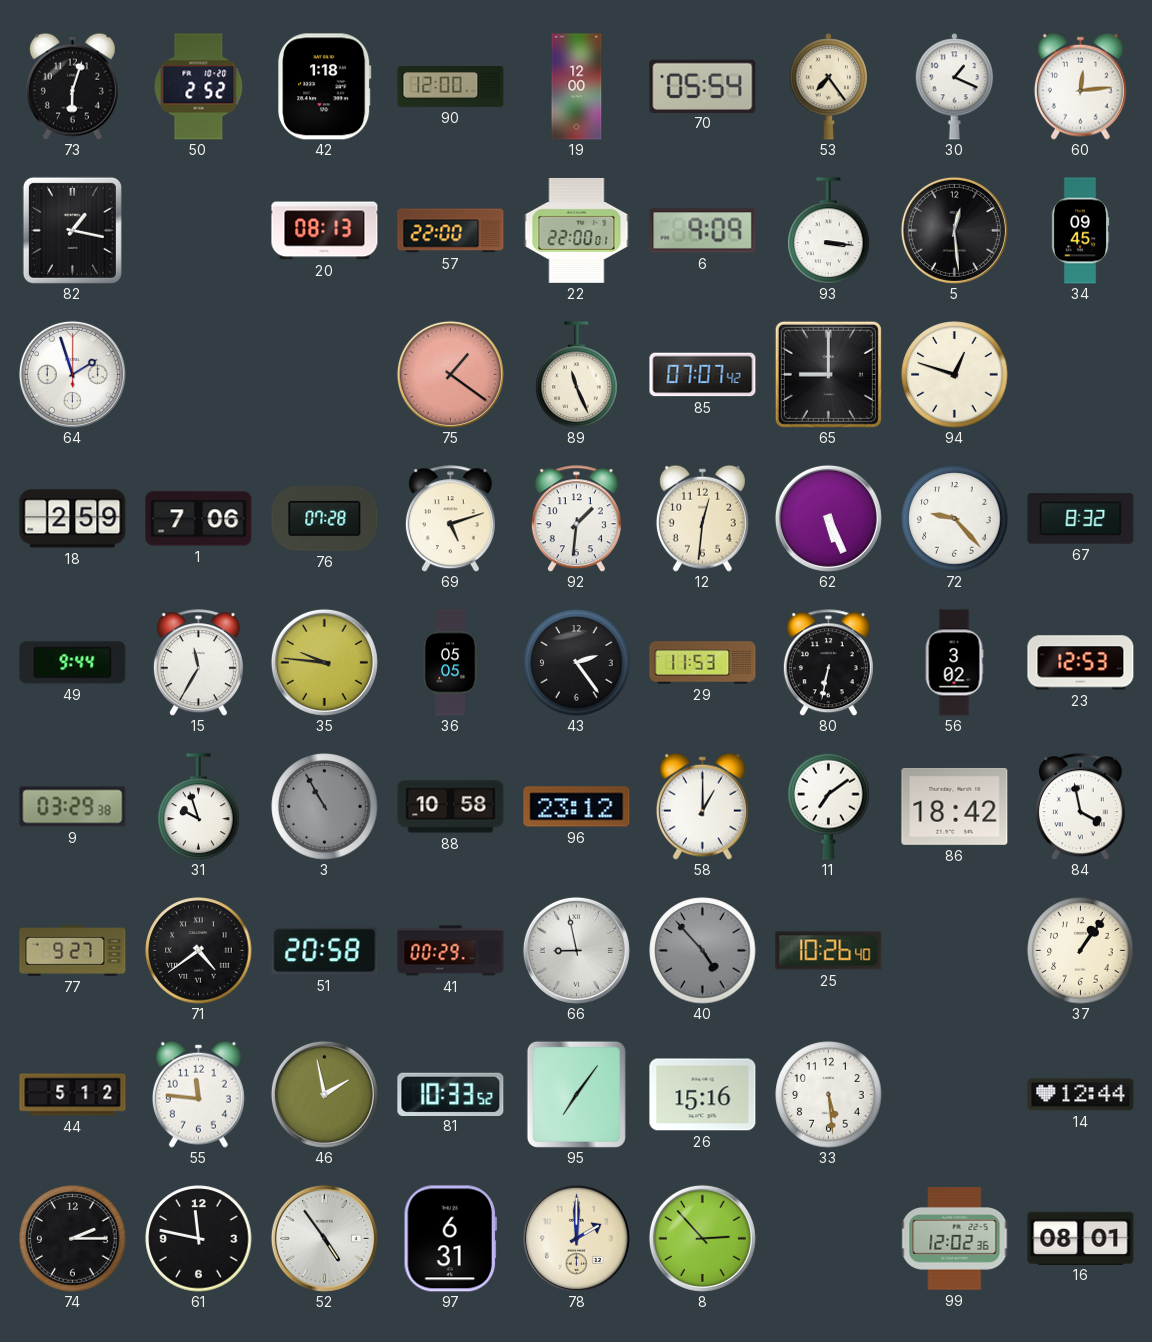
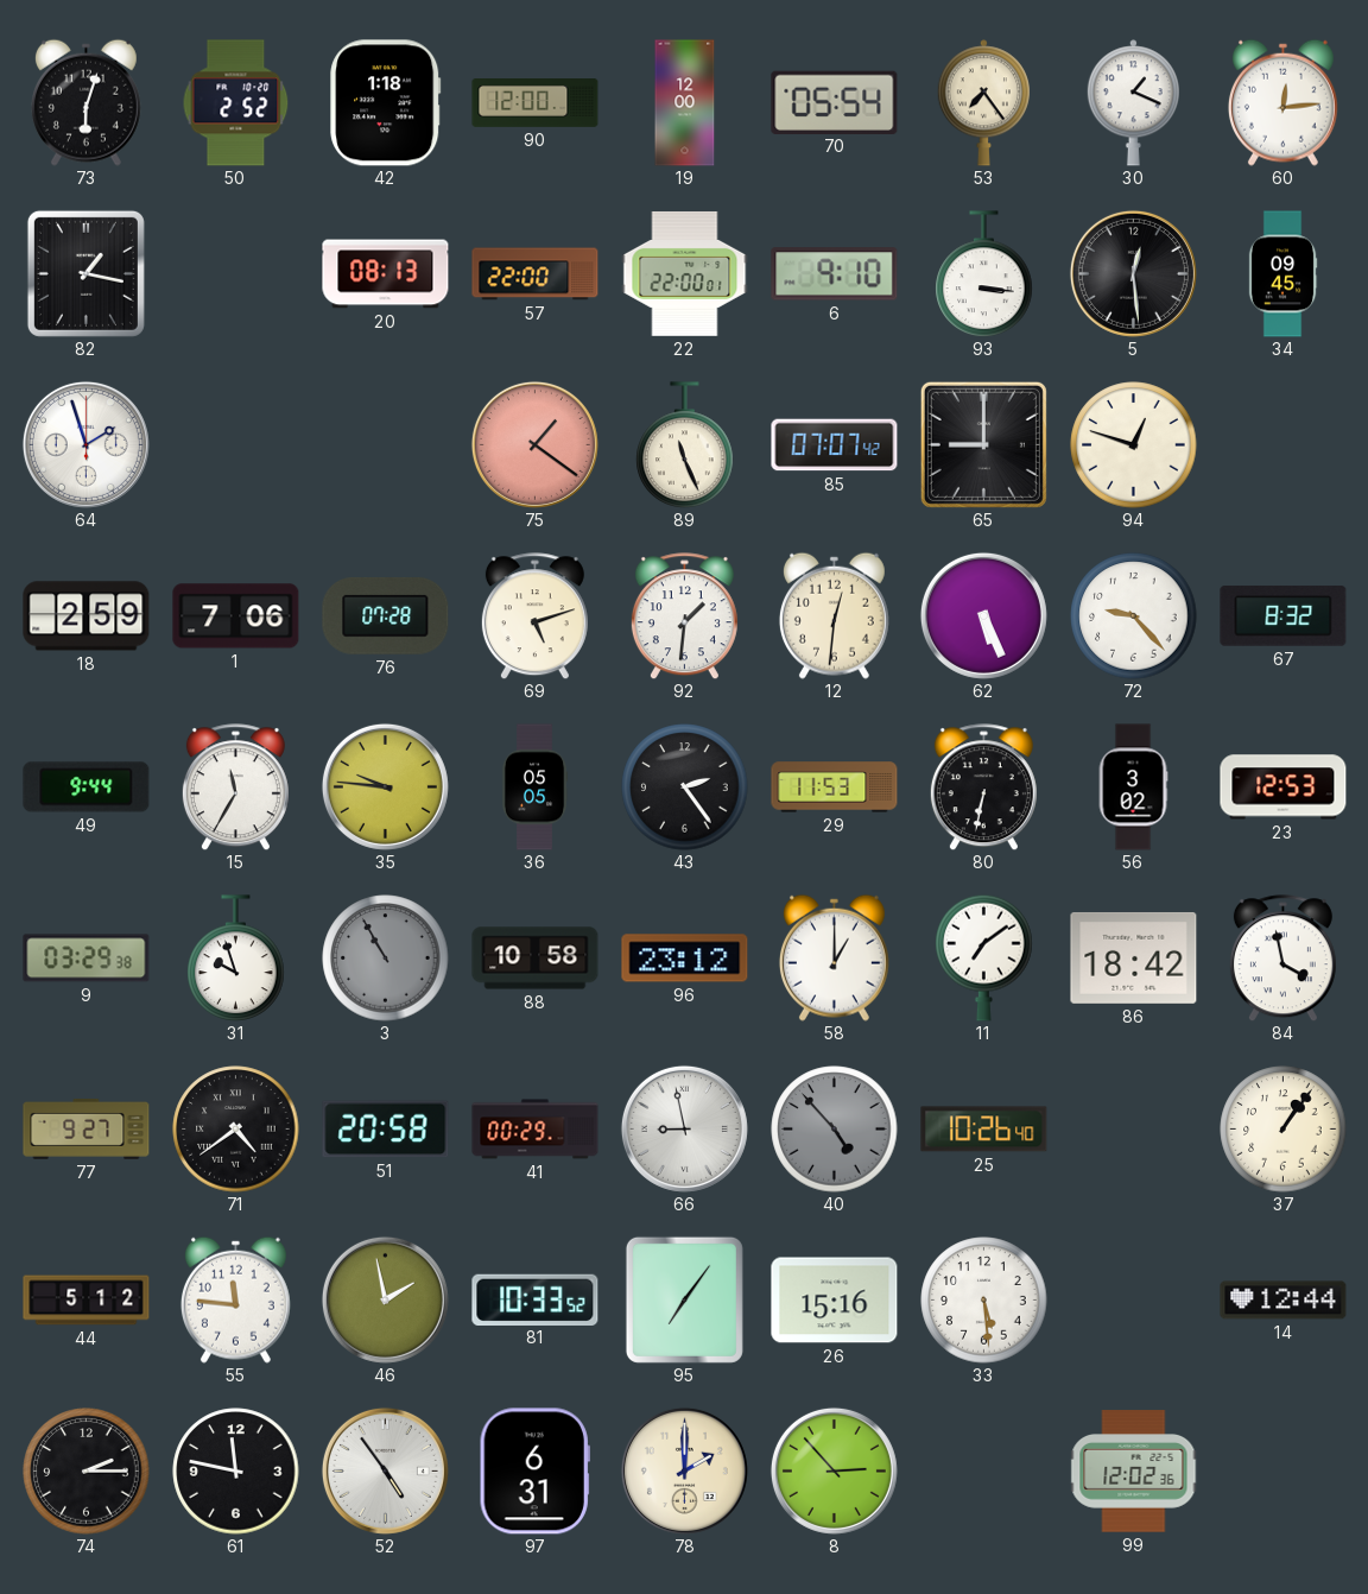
6: 9:09 -> 9:10
16: 08:01 -> none
